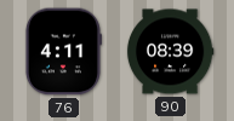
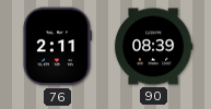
76: 4:11 -> 2:11
